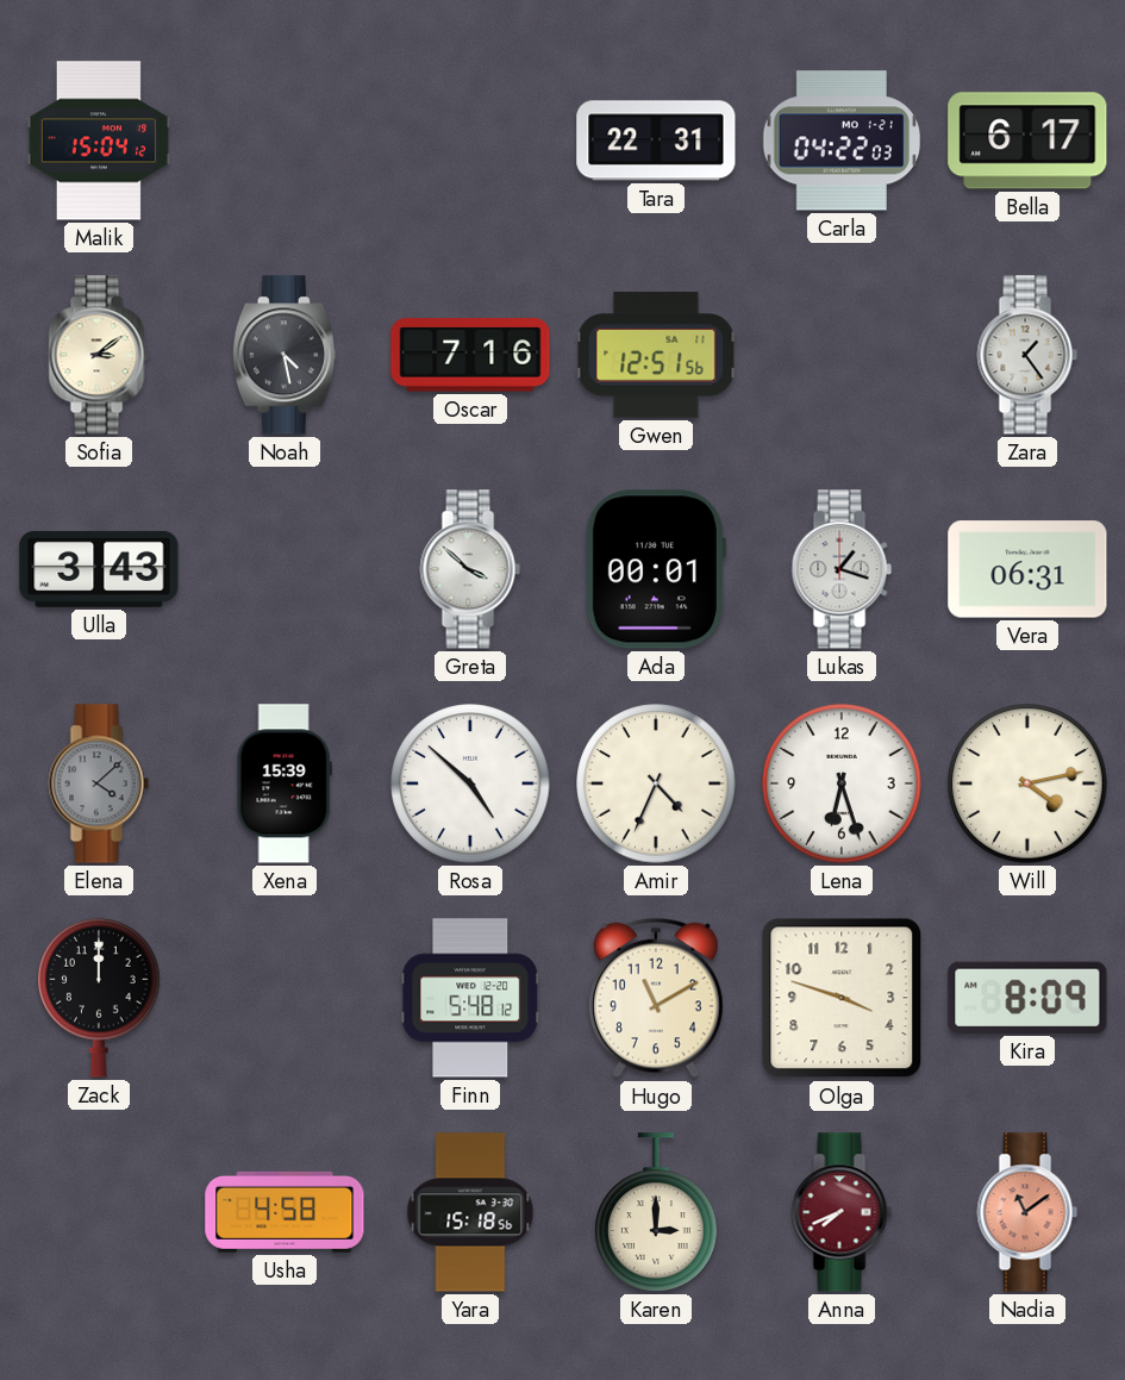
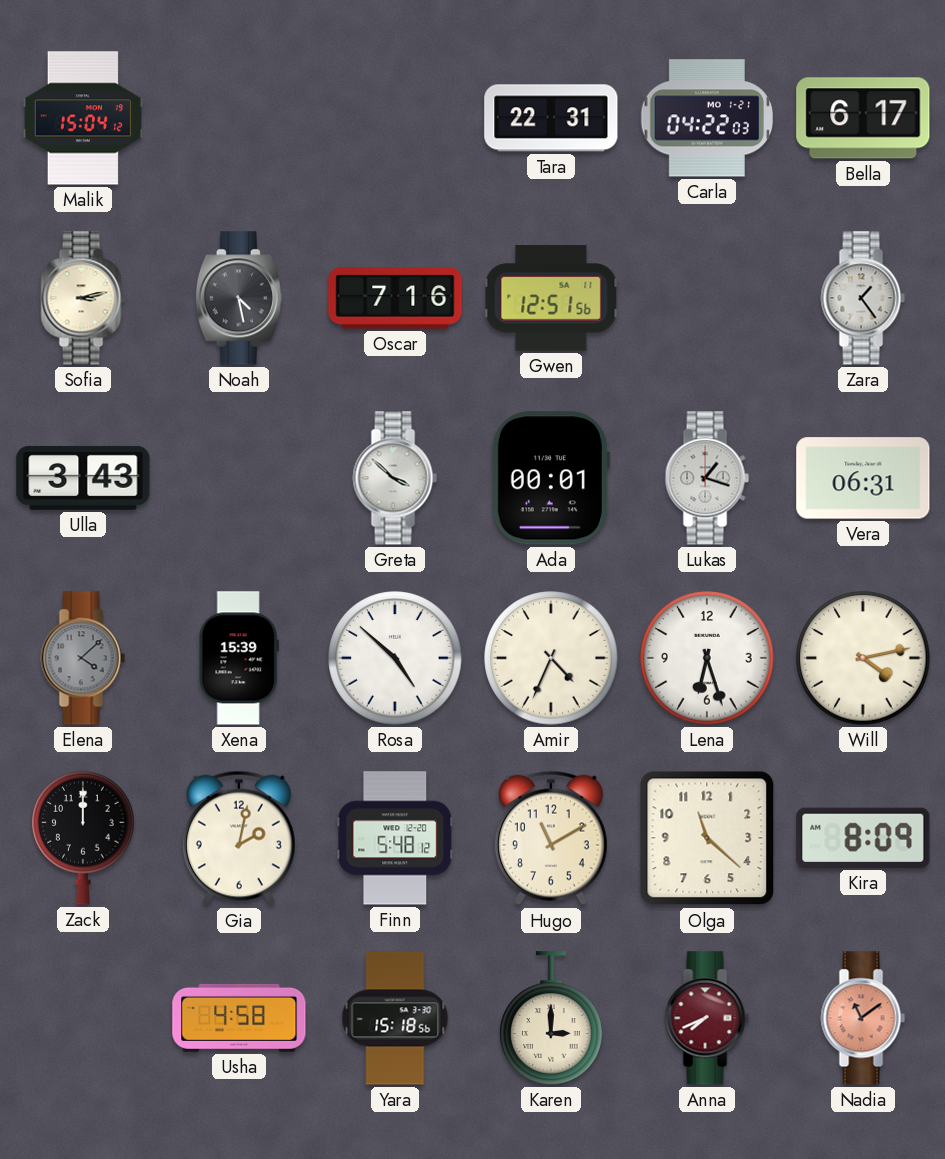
Sofia: 3:09 -> 3:13
Gia: none -> 2:02
Olga: 3:48 -> 11:22
